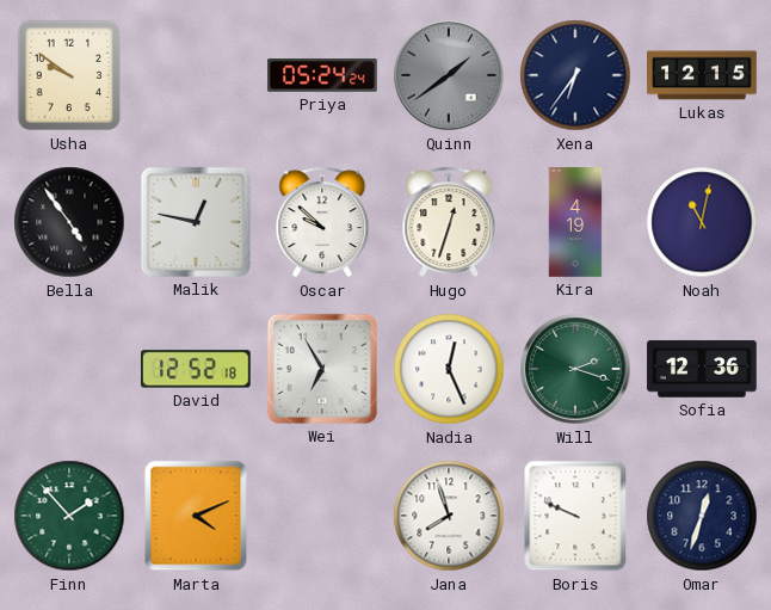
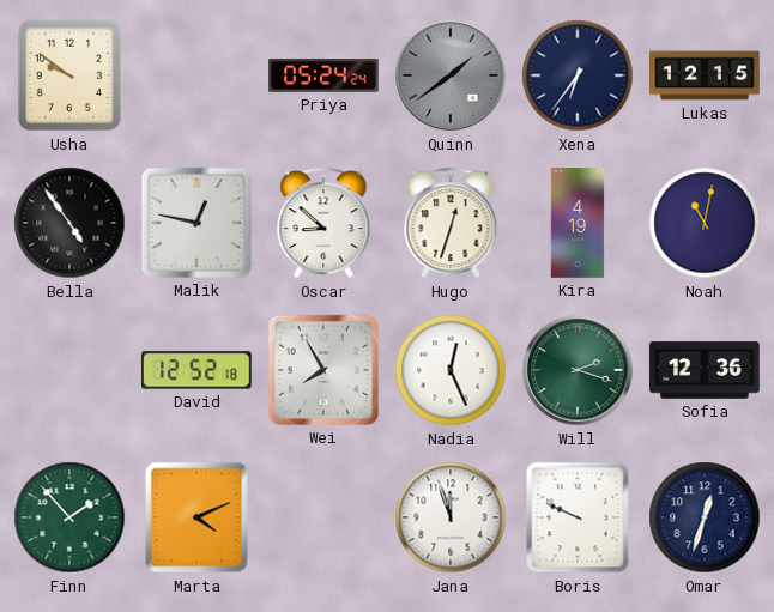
Oscar: 9:52 -> 8:52
Wei: 6:55 -> 7:55
Jana: 7:57 -> 11:57
